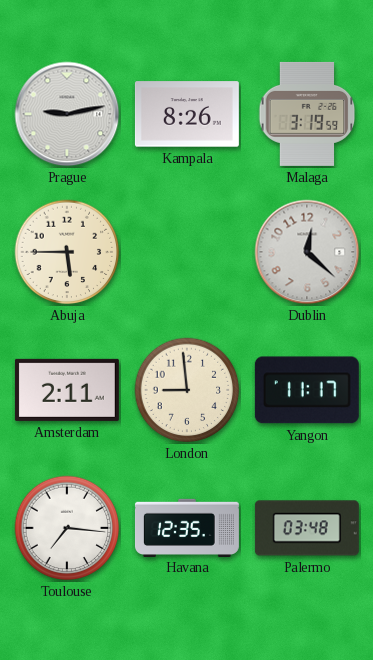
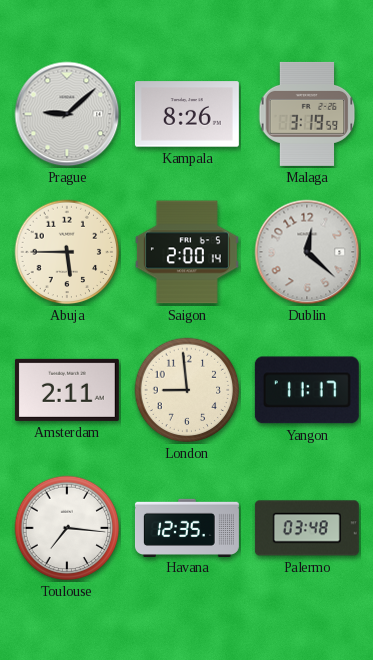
Prague: 9:13 -> 9:08
Saigon: none -> 2:00
